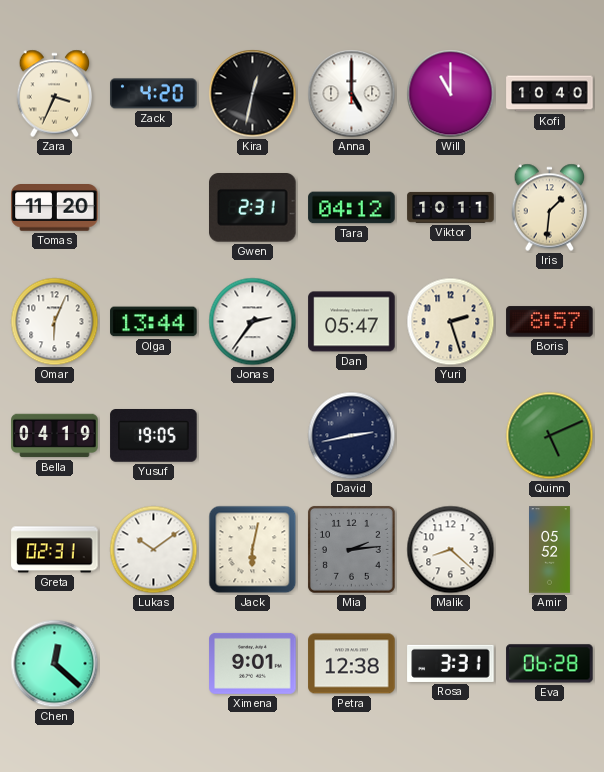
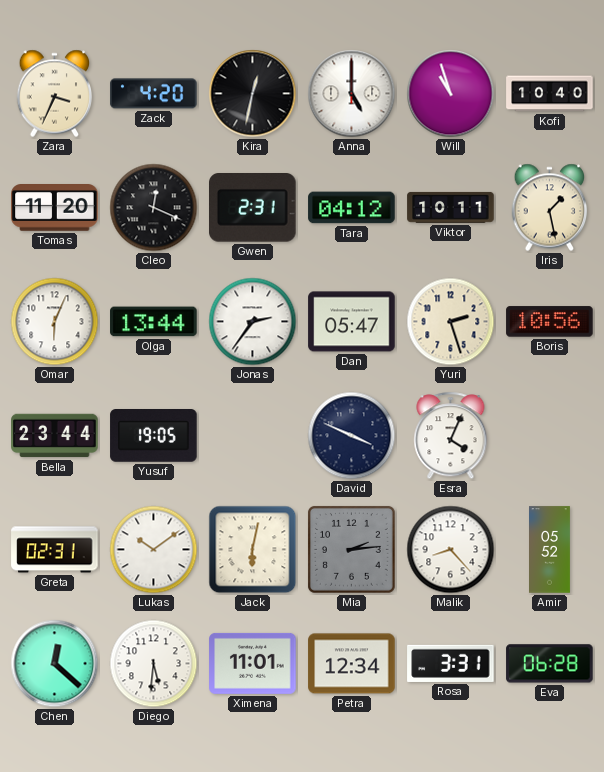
Will: 11:00 -> 10:57
Cleo: none -> 12:19
Iris: 1:31 -> 1:28
Boris: 8:57 -> 10:56
Bella: 04:19 -> 23:44
David: 2:43 -> 3:49
Esra: none -> 4:04
Quinn: 5:11 -> none
Malik: 8:22 -> 8:23
Diego: none -> 5:31
Ximena: 9:01 -> 11:01
Petra: 12:38 -> 12:34
